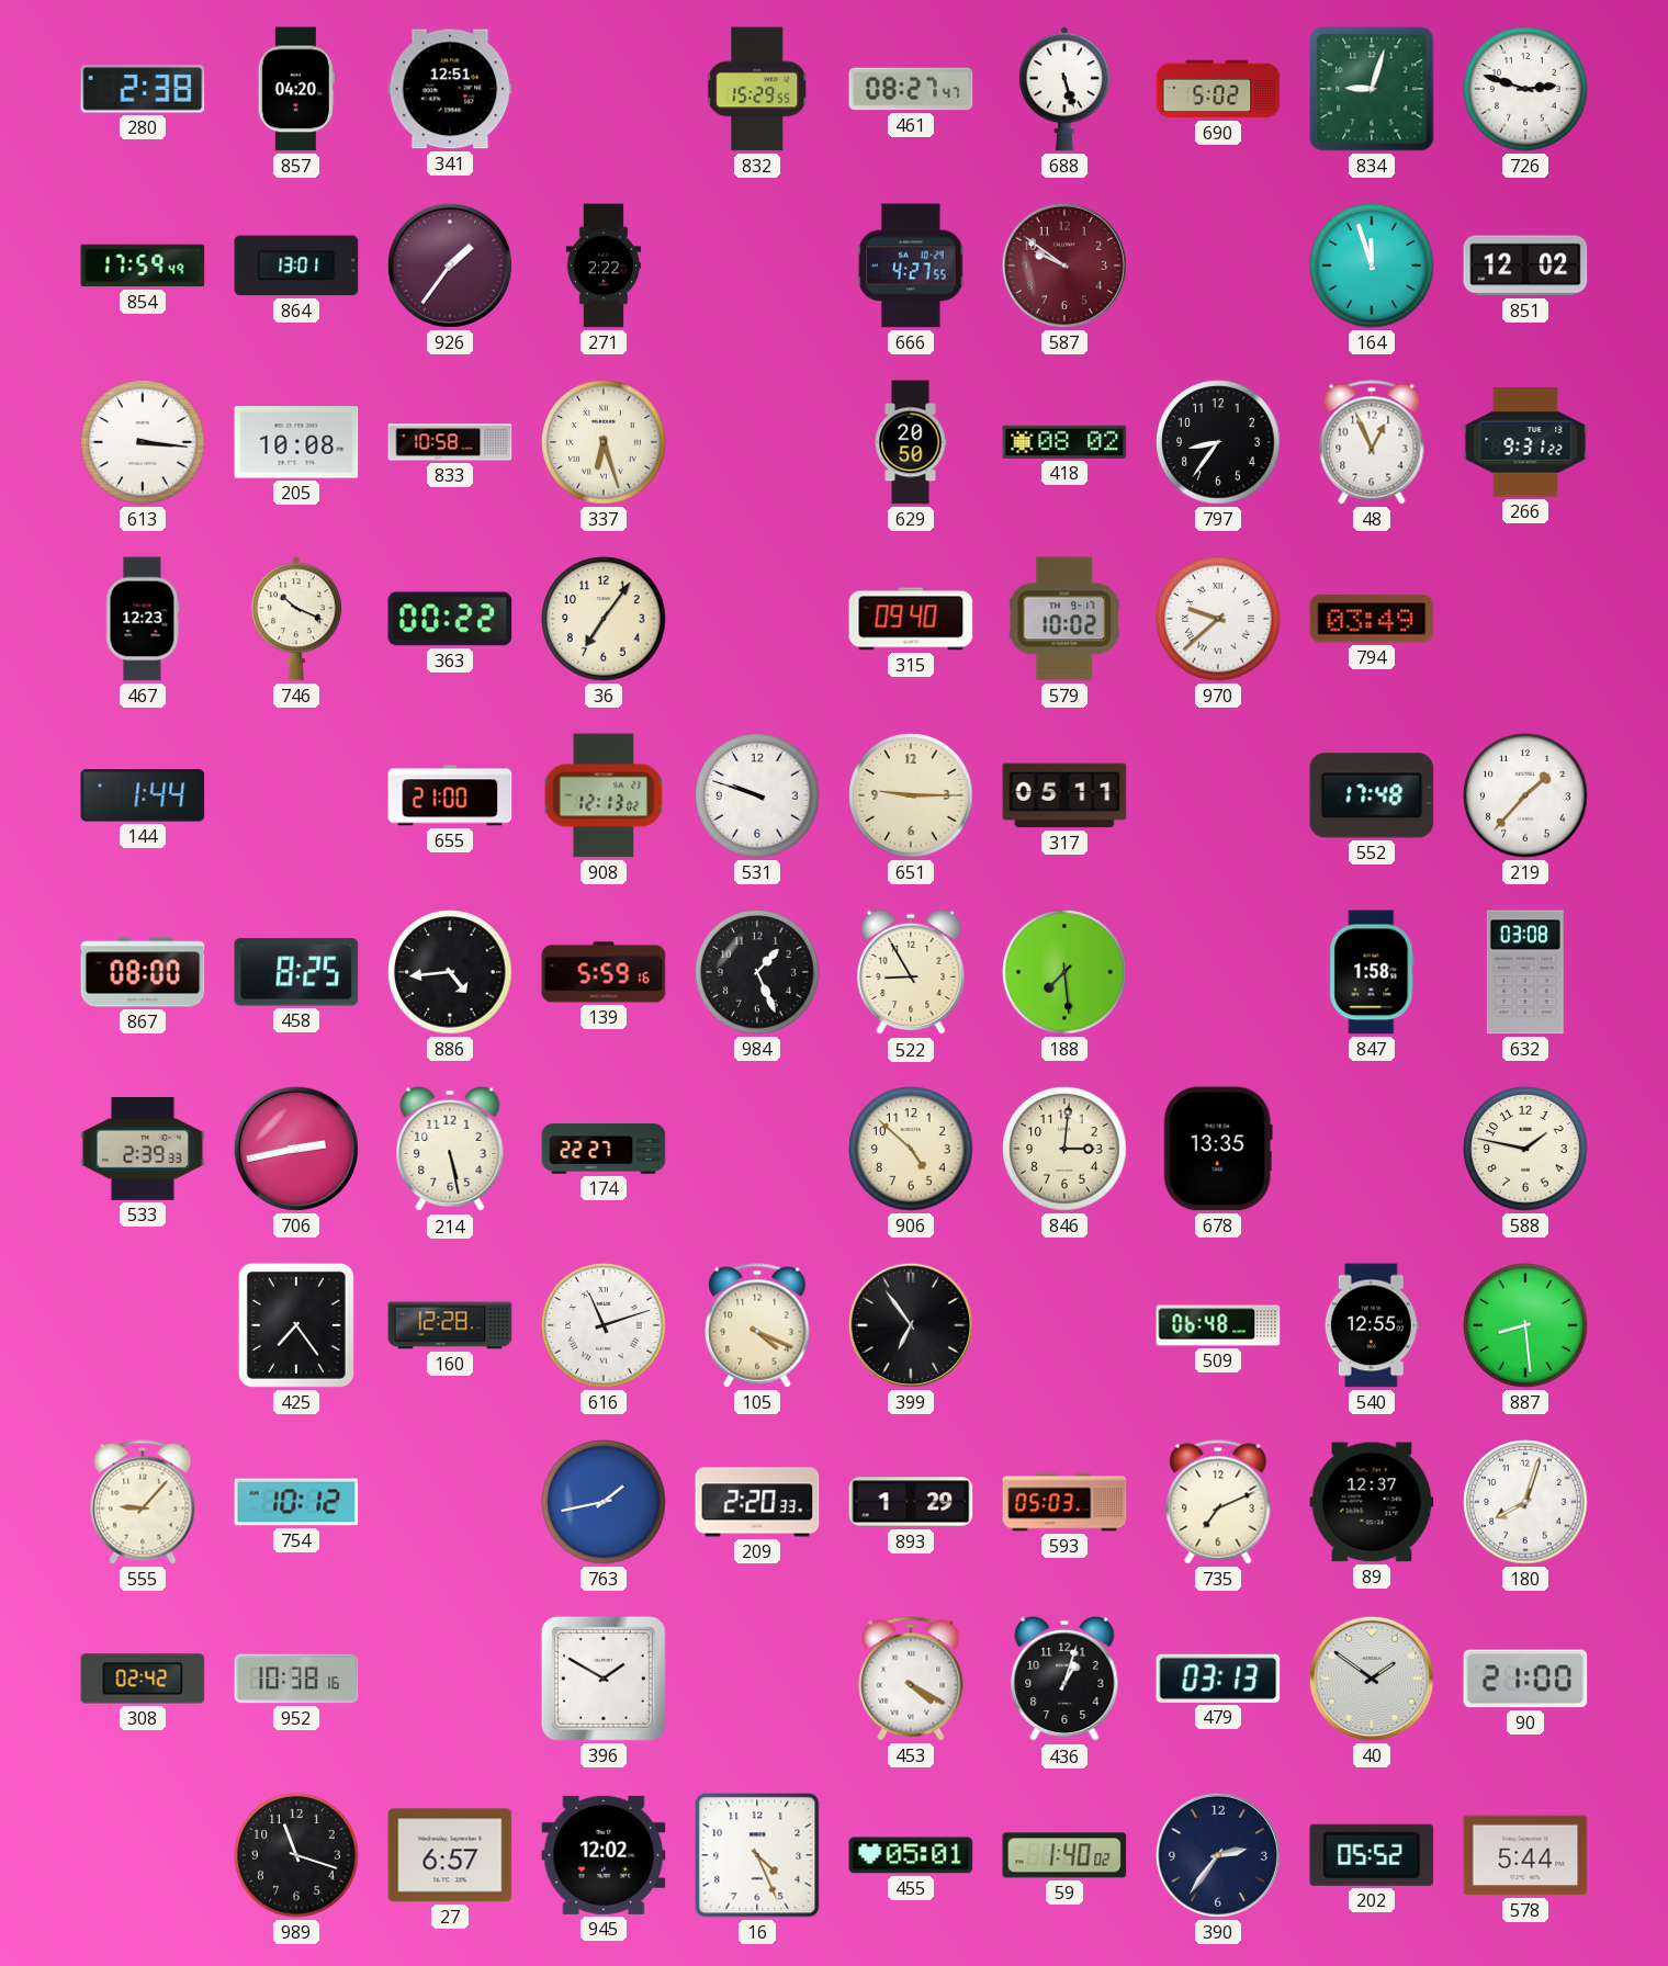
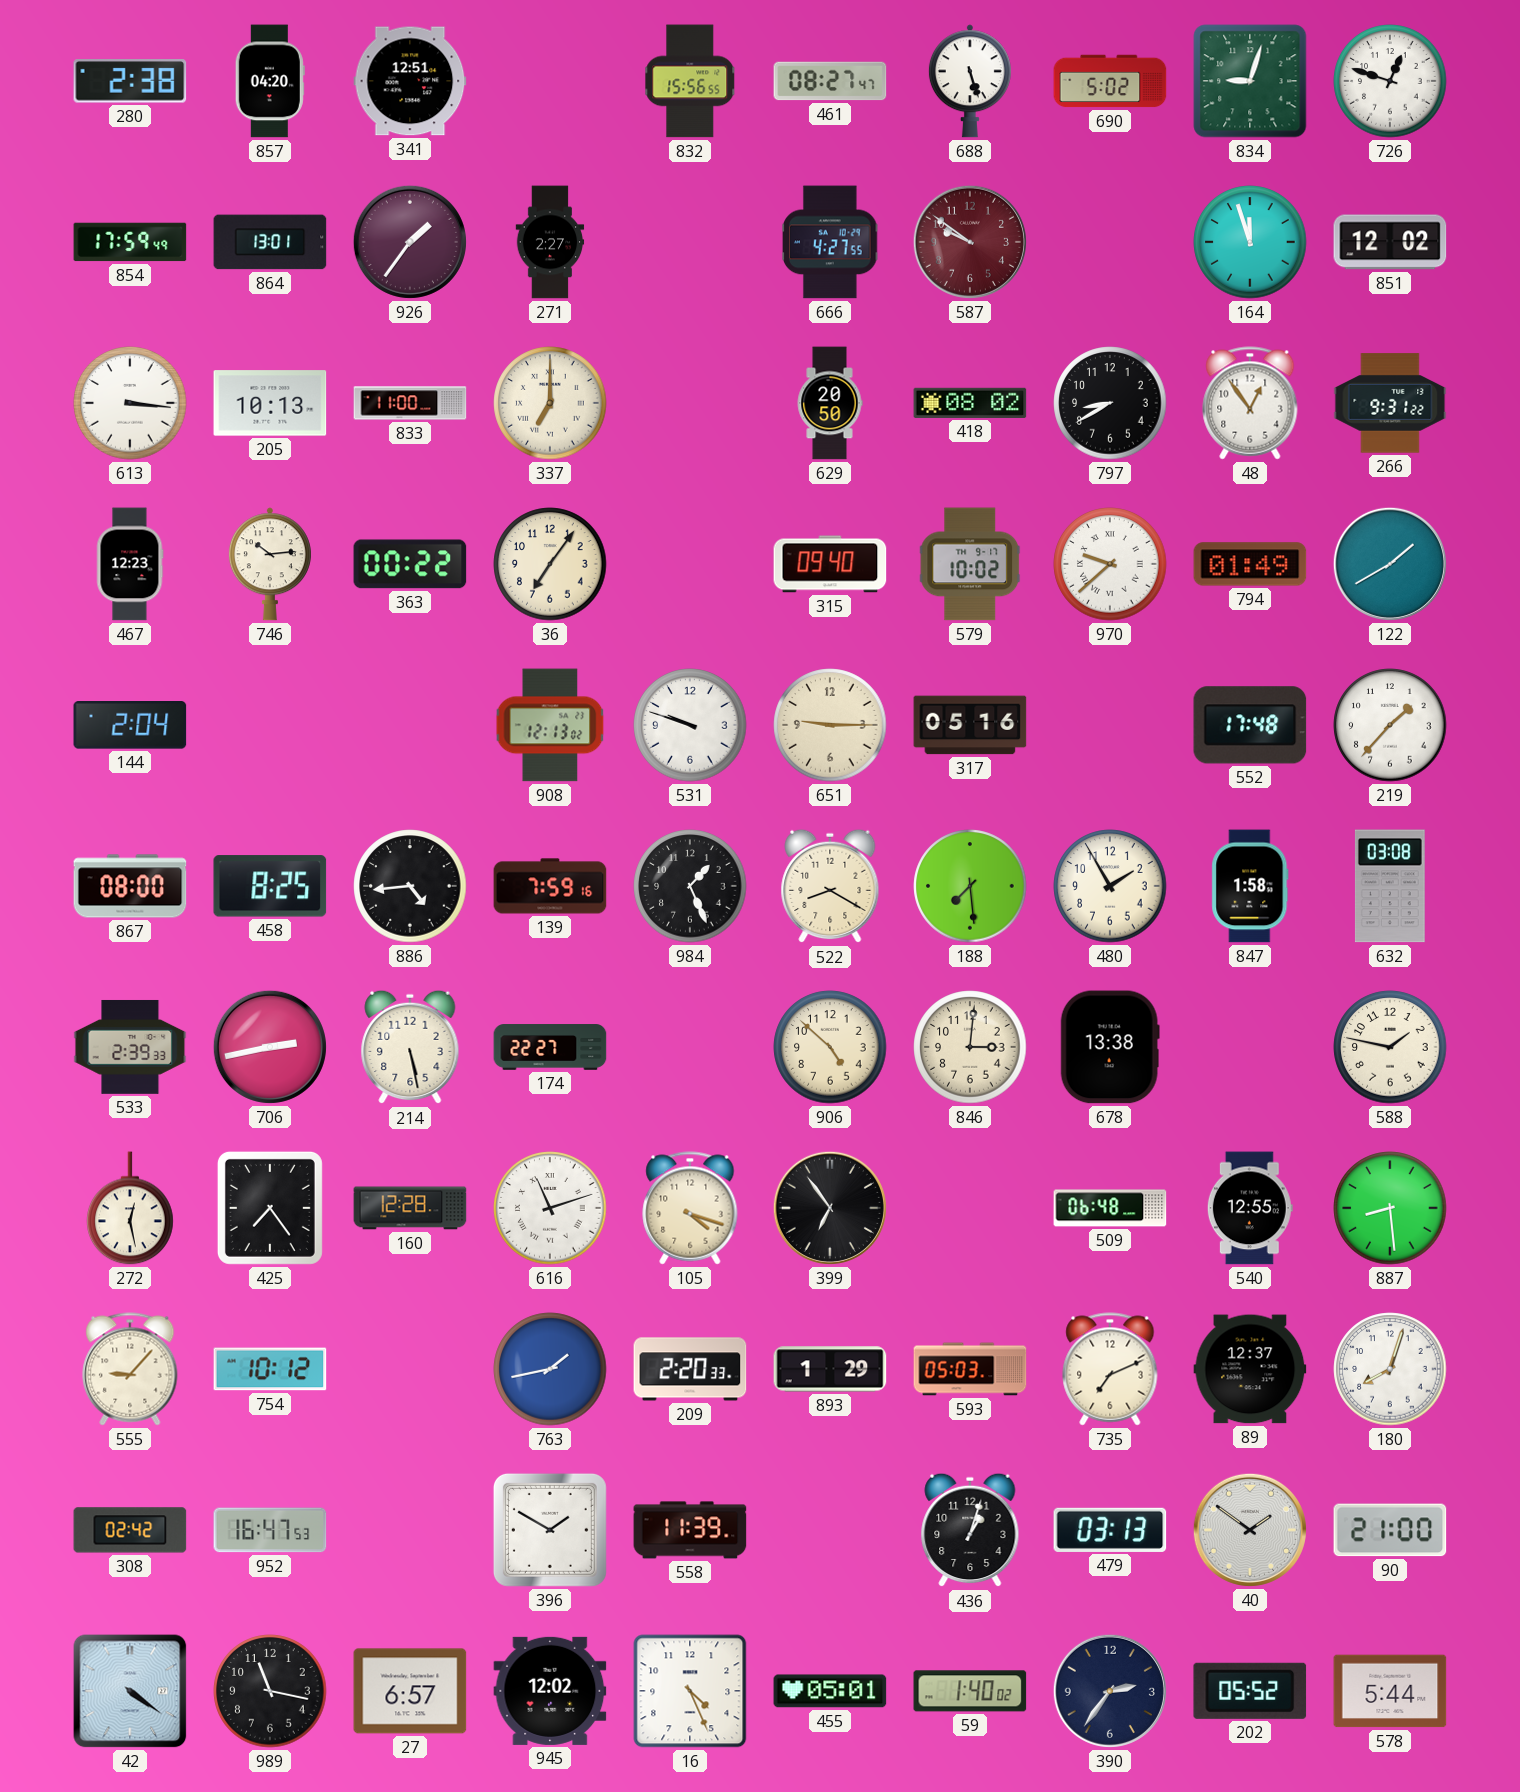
832: 15:29 -> 15:56
726: 2:48 -> 12:48
271: 2:22 -> 2:27
205: 10:08 -> 10:13
833: 10:58 -> 11:00
337: 6:27 -> 7:00
797: 8:36 -> 8:40
48: 12:56 -> 12:54
746: 10:19 -> 10:14
794: 03:49 -> 01:49
122: none -> 1:40
144: 1:44 -> 2:04
655: 21:00 -> none
317: 05:11 -> 05:16
139: 5:59 -> 7:59
522: 8:55 -> 8:20
480: none -> 1:55
678: 13:35 -> 13:38
272: none -> 12:28
105: 4:19 -> 4:18
952: 10:38 -> 16:47
558: none -> 11:39
453: 4:20 -> none
42: none -> 4:21
989: 11:18 -> 11:17
